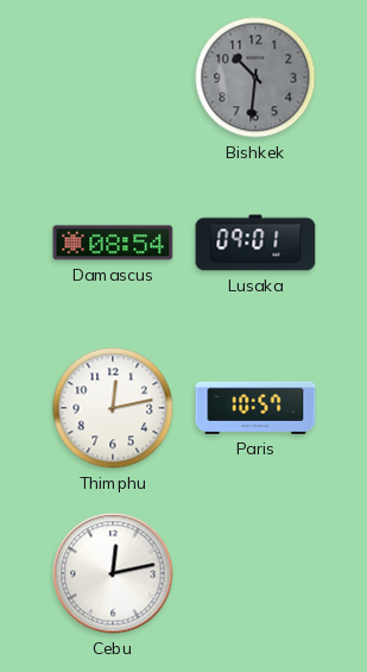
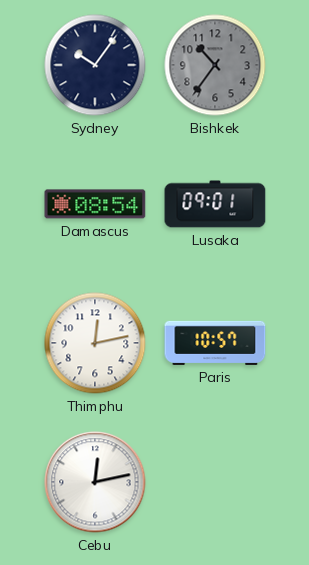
Sydney: none -> 10:06
Bishkek: 10:31 -> 10:36
